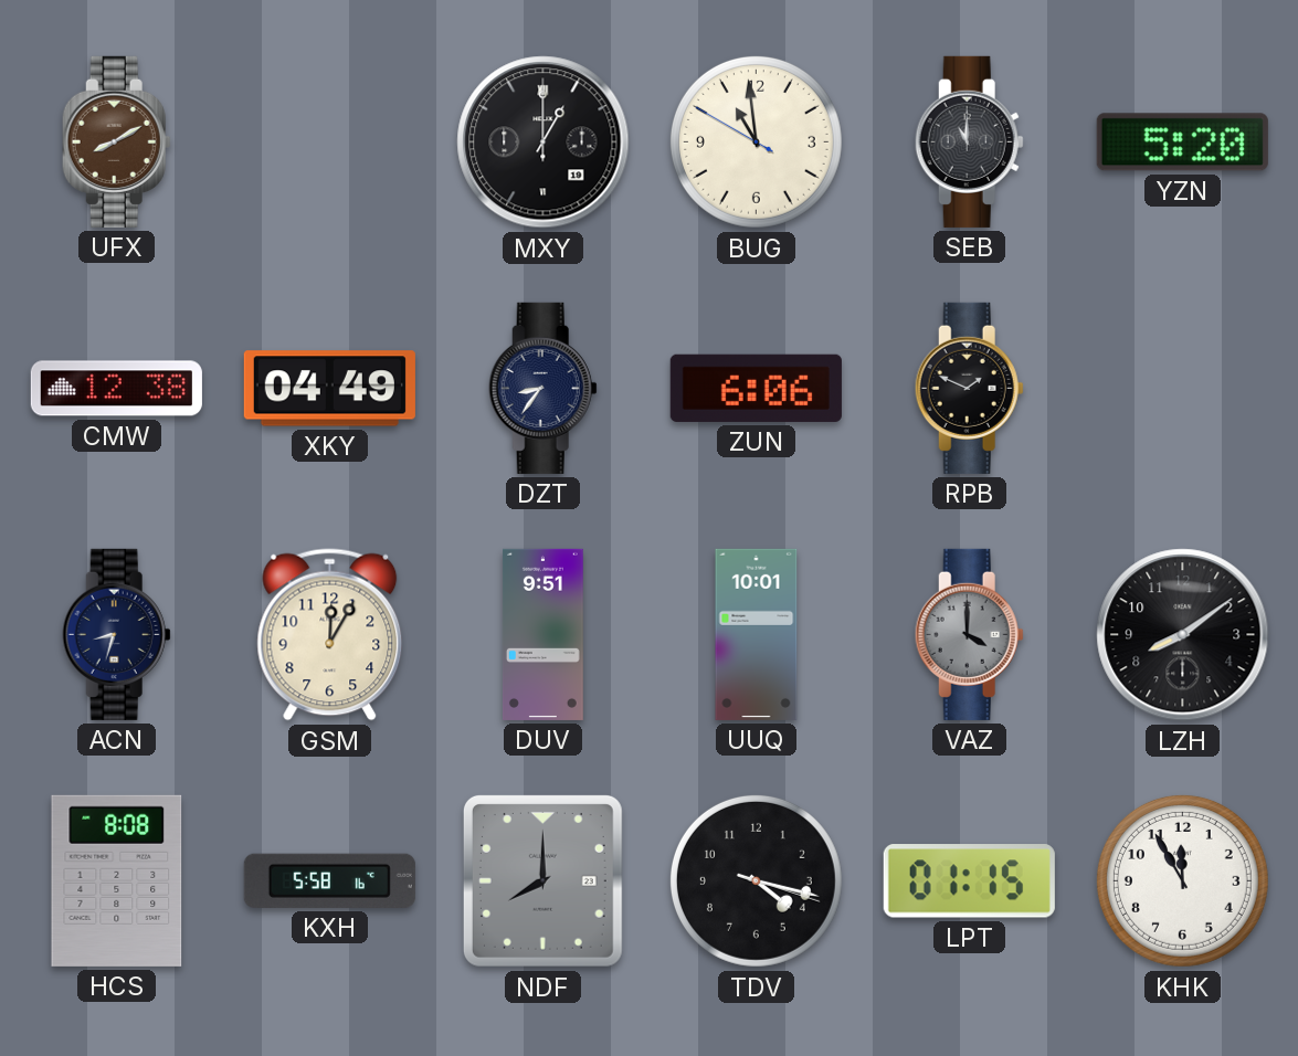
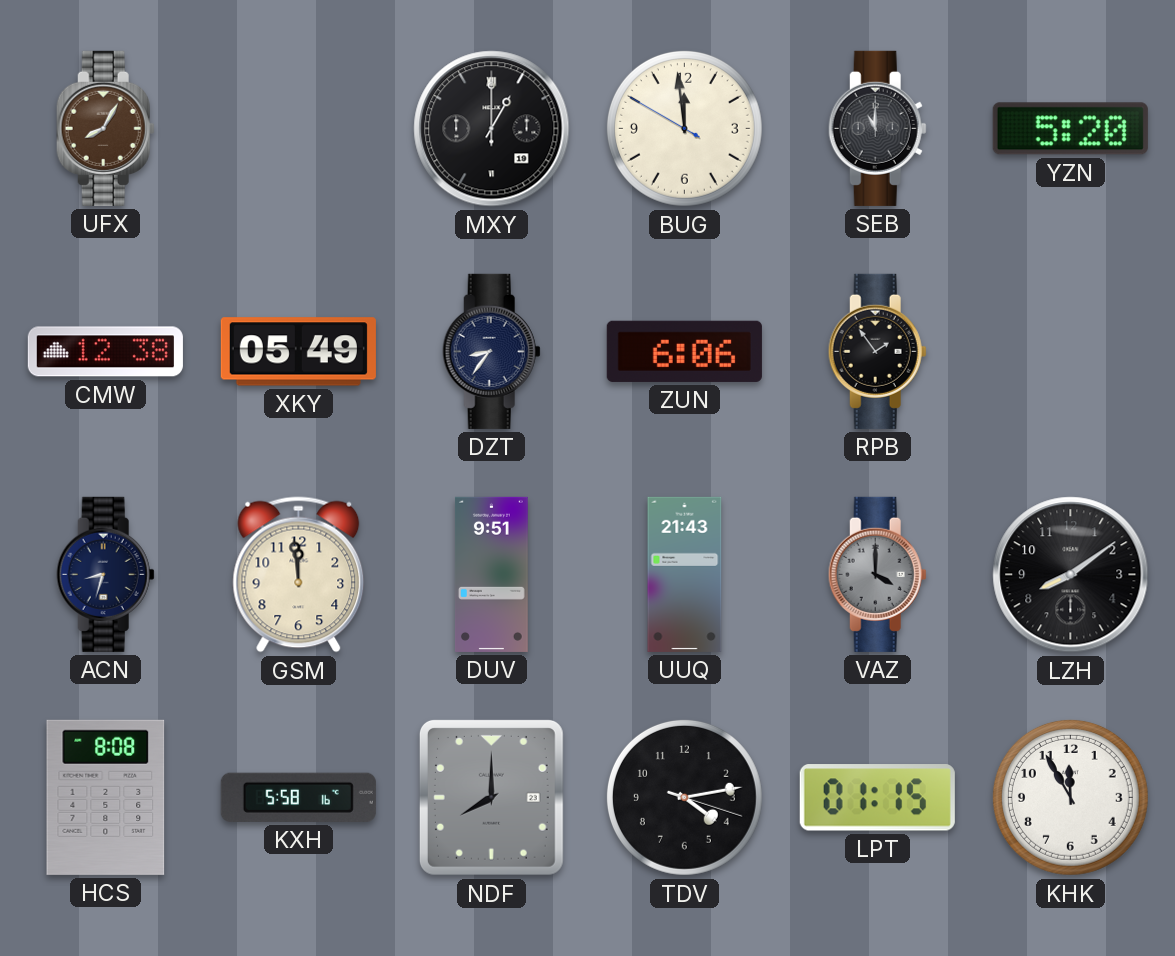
UFX: 8:10 -> 8:05
BUG: 10:58 -> 11:58
XKY: 04:49 -> 05:49
RPB: 1:49 -> 1:54
GSM: 12:05 -> 11:59
UUQ: 10:01 -> 21:43
TDV: 4:17 -> 4:13
